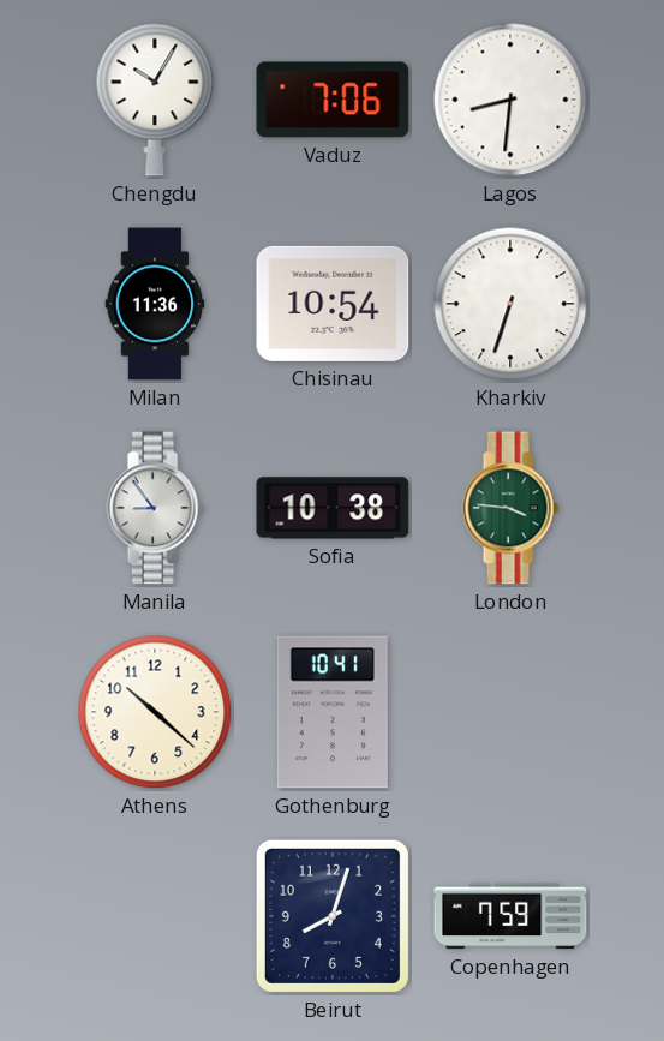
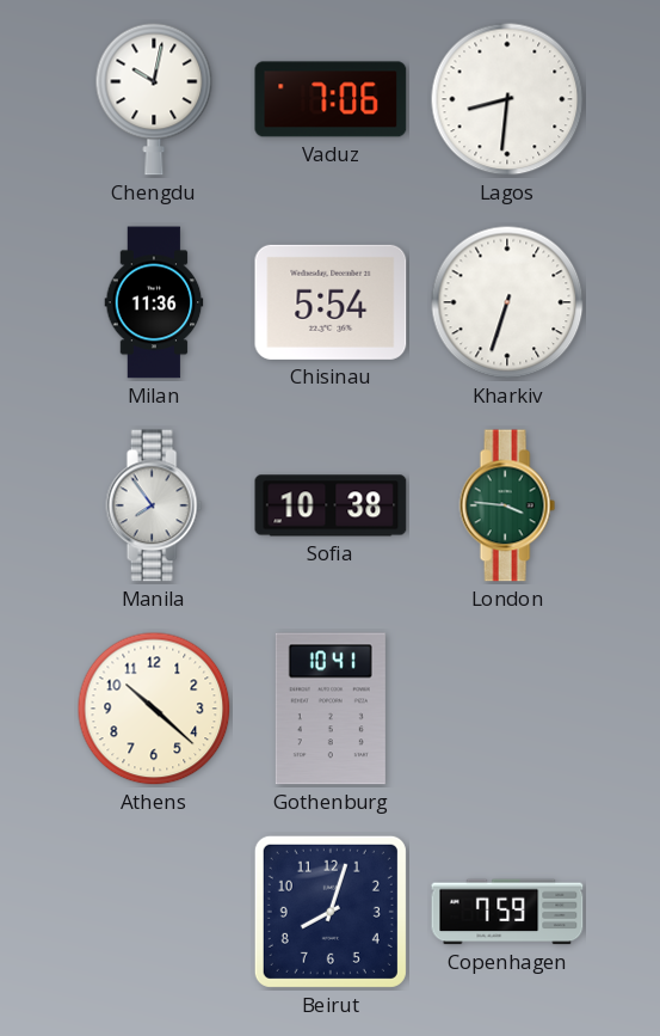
Chengdu: 10:05 -> 10:02
Chisinau: 10:54 -> 5:54
Manila: 8:54 -> 7:54
